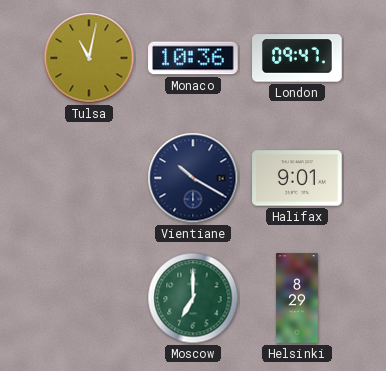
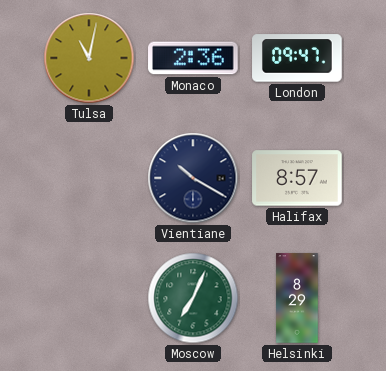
Monaco: 10:36 -> 2:36
Halifax: 9:01 -> 8:57
Moscow: 7:00 -> 7:04
